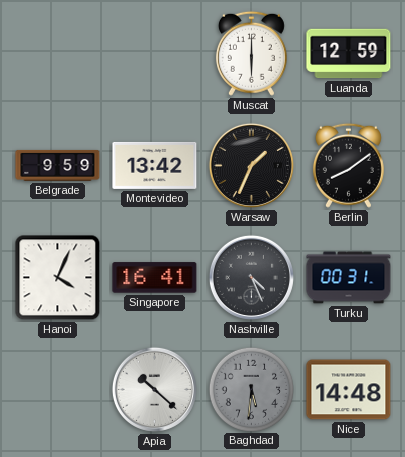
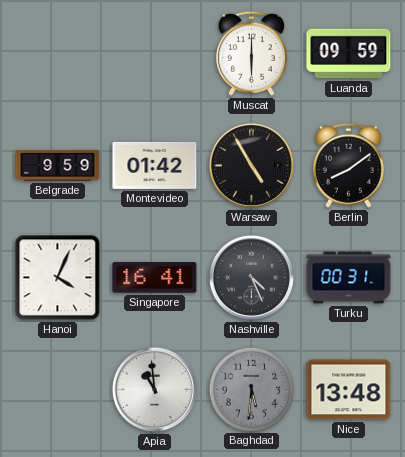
Luanda: 12:59 -> 09:59
Montevideo: 13:42 -> 01:42
Warsaw: 1:34 -> 4:55
Apia: 10:22 -> 10:59
Nice: 14:48 -> 13:48
